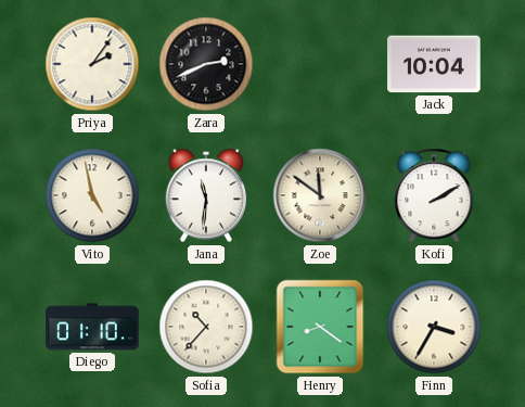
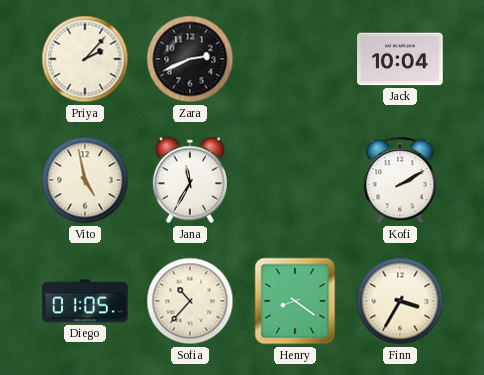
Priya: 2:06 -> 2:07
Jana: 11:31 -> 11:35
Zoe: 11:51 -> none
Diego: 01:10 -> 01:05
